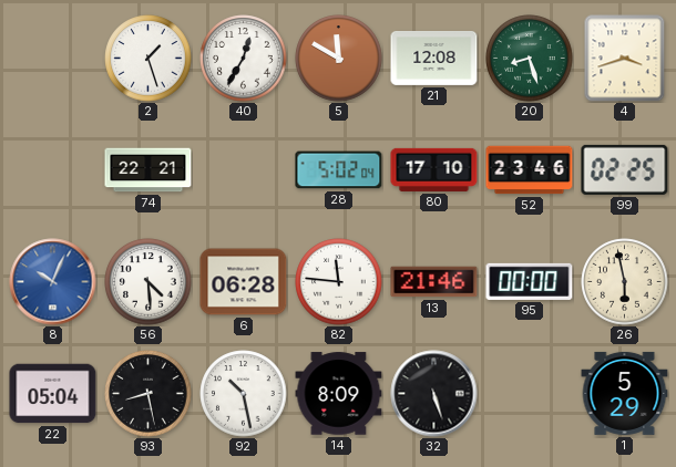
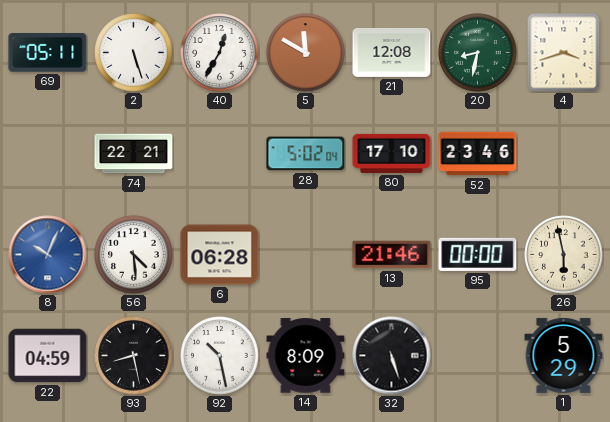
69: none -> 05:11
2: 1:27 -> 5:27
20: 8:27 -> 8:32
99: 02:25 -> none
82: 11:46 -> none
22: 05:04 -> 04:59
